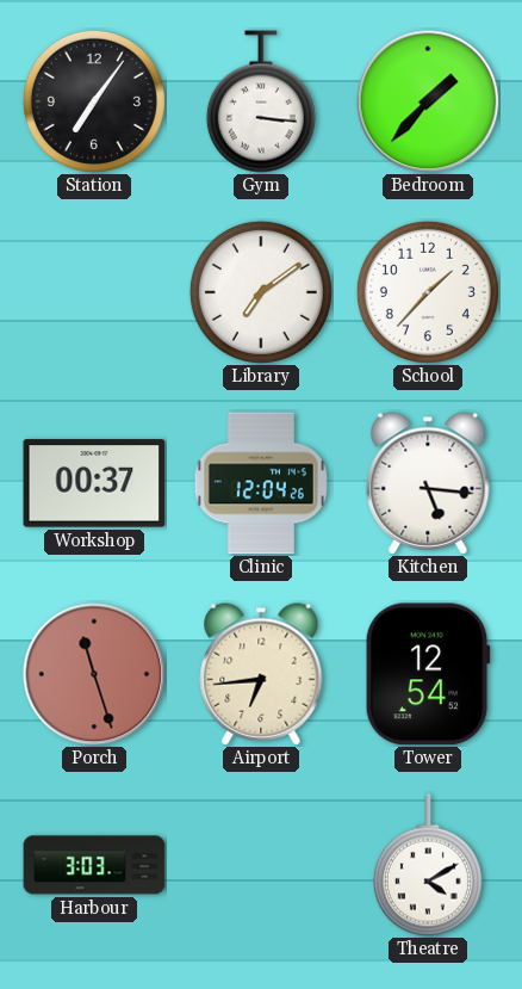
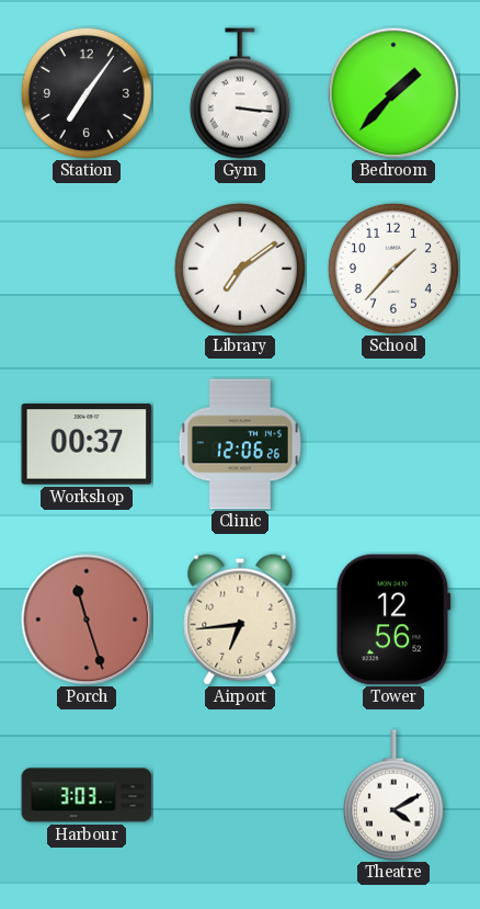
Clinic: 12:04 -> 12:06
Kitchen: 5:16 -> none
Tower: 12:54 -> 12:56
